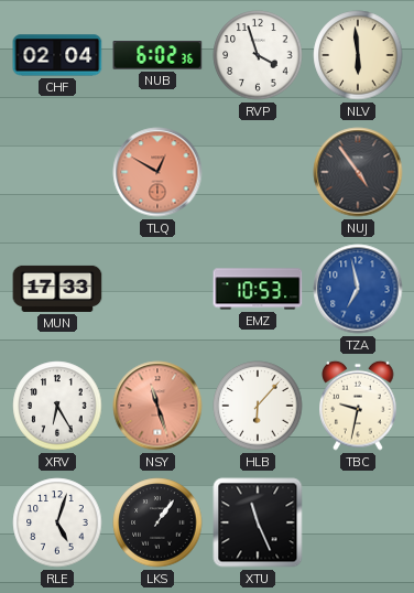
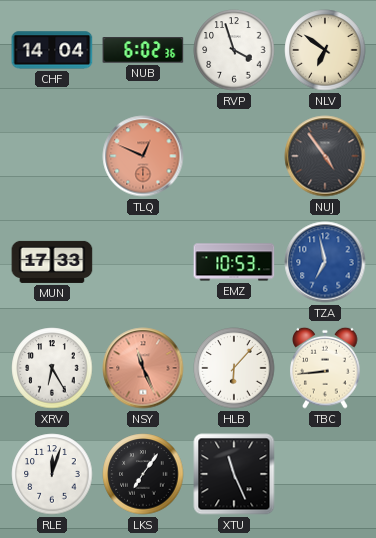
CHF: 02:04 -> 14:04
NLV: 5:59 -> 6:51
TLQ: 12:50 -> 12:49
NSY: 11:27 -> 11:26
TBC: 9:32 -> 8:44
RLE: 5:03 -> 12:03
LKS: 1:06 -> 7:06
